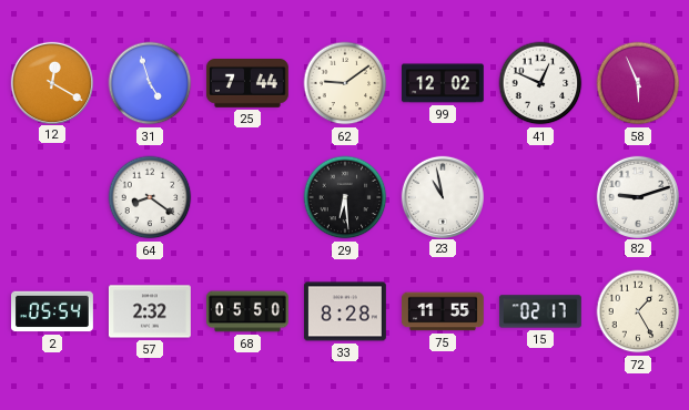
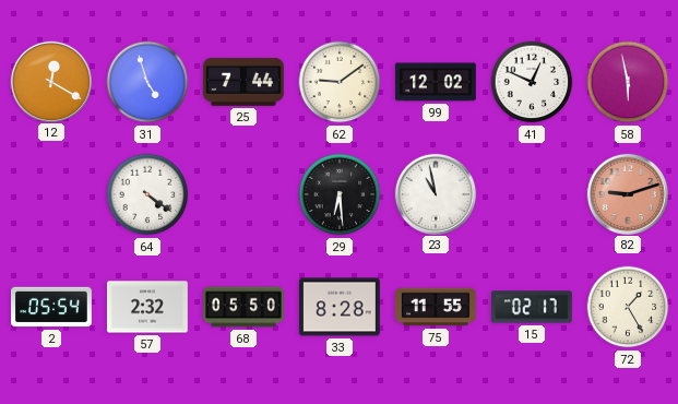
58: 5:56 -> 5:58
64: 8:21 -> 4:21
82 dial: white -> salmon
